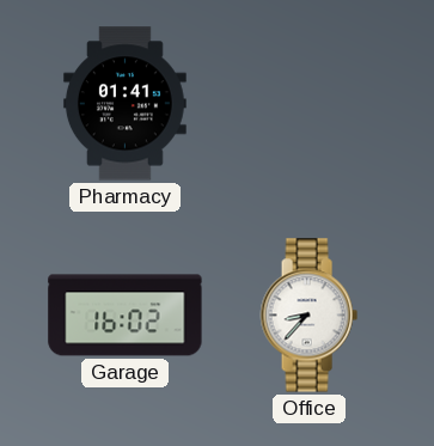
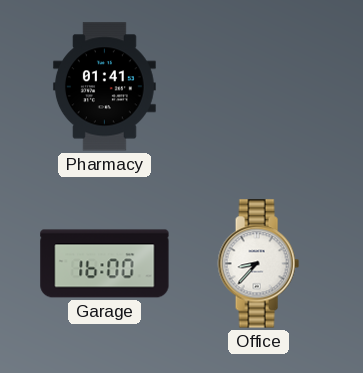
Garage: 16:02 -> 16:00
